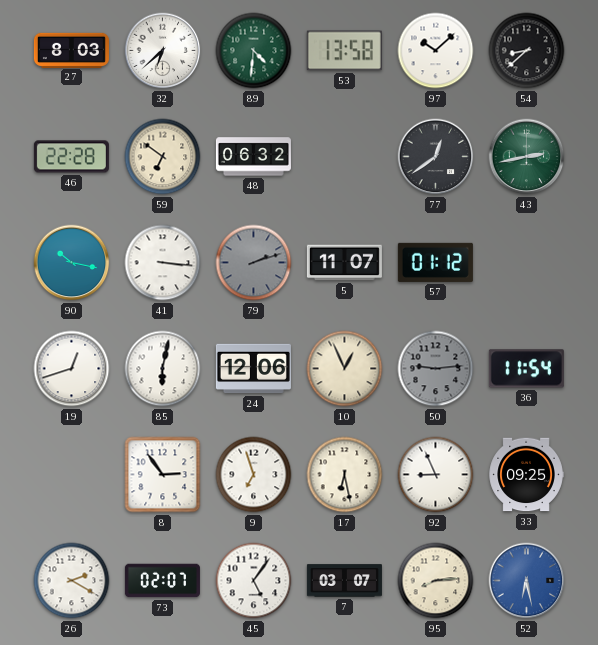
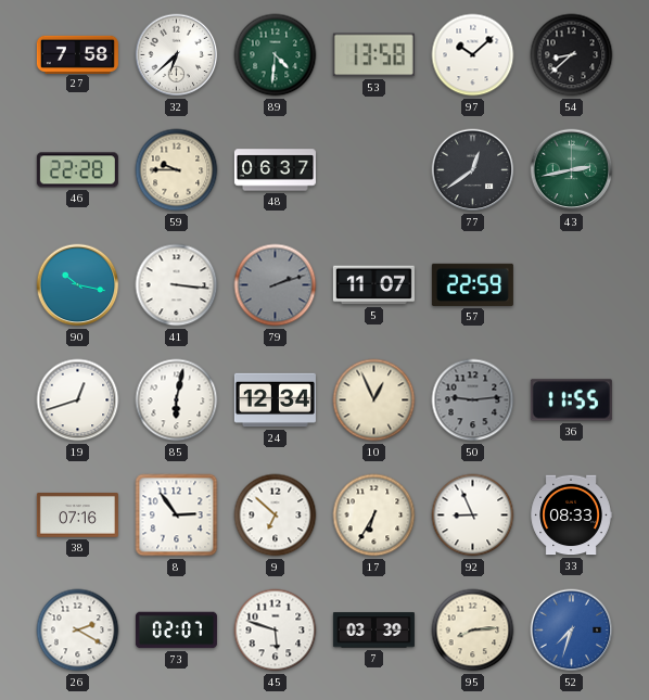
27: 8:03 -> 7:58
59: 6:51 -> 9:45
48: 06:32 -> 06:37
57: 01:12 -> 22:59
24: 12:06 -> 12:34
36: 11:54 -> 11:55
38: none -> 07:16
9: 6:57 -> 6:52
17: 6:28 -> 6:35
33: 09:25 -> 08:33
45: 5:06 -> 5:48
7: 03:07 -> 03:39
52: 6:28 -> 7:33
